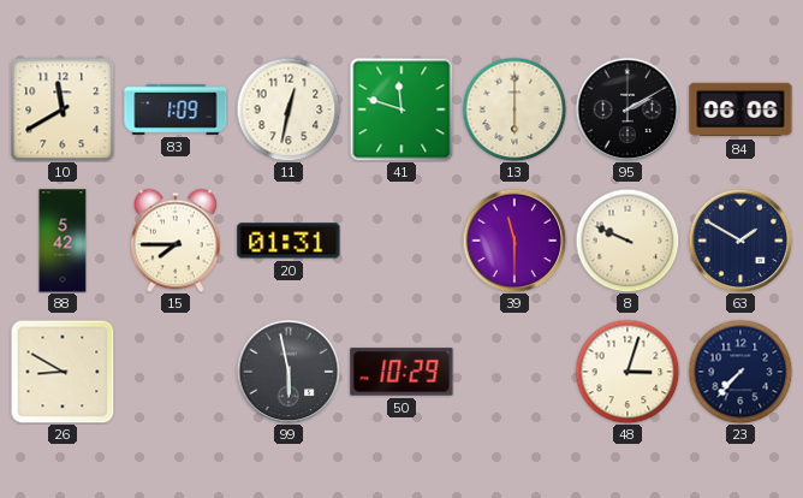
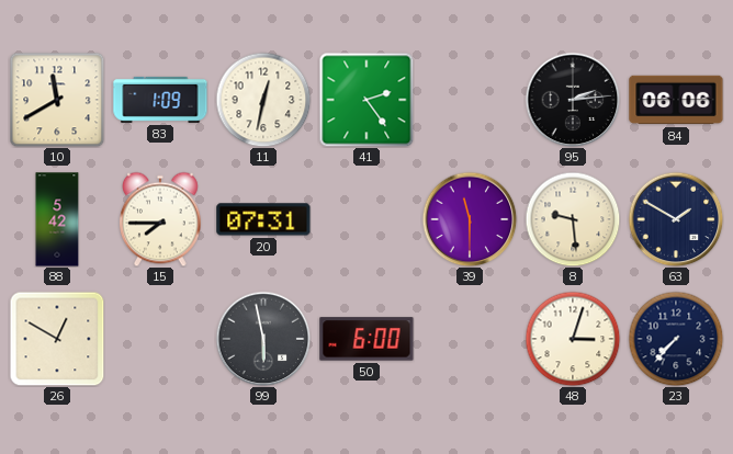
41: 11:48 -> 2:24
13: 6:00 -> none
95: 2:10 -> 2:14
20: 01:31 -> 07:31
8: 9:49 -> 9:29
26: 8:50 -> 12:50
50: 10:29 -> 6:00
